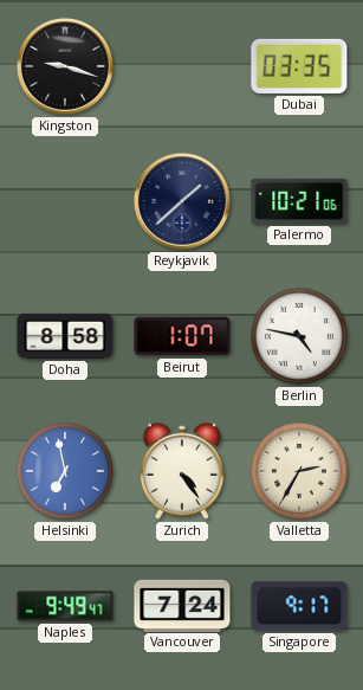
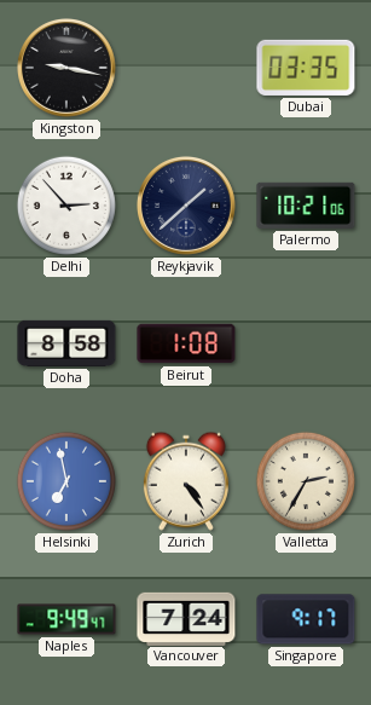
Kingston: 9:18 -> 9:17
Delhi: none -> 2:53
Beirut: 1:07 -> 1:08
Berlin: 4:47 -> none
